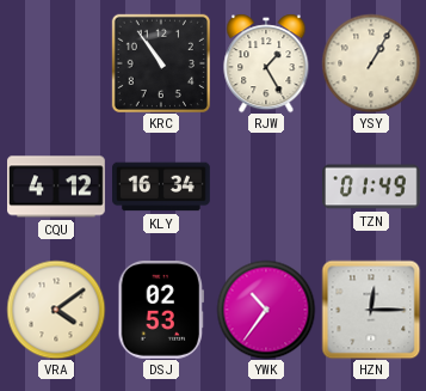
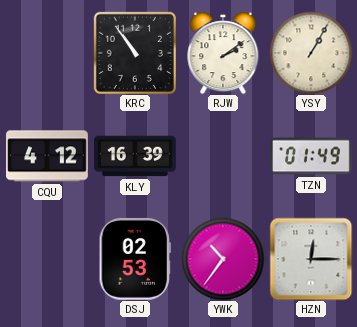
RJW: 1:25 -> 2:09
KLY: 16:34 -> 16:39
VRA: 4:09 -> none
